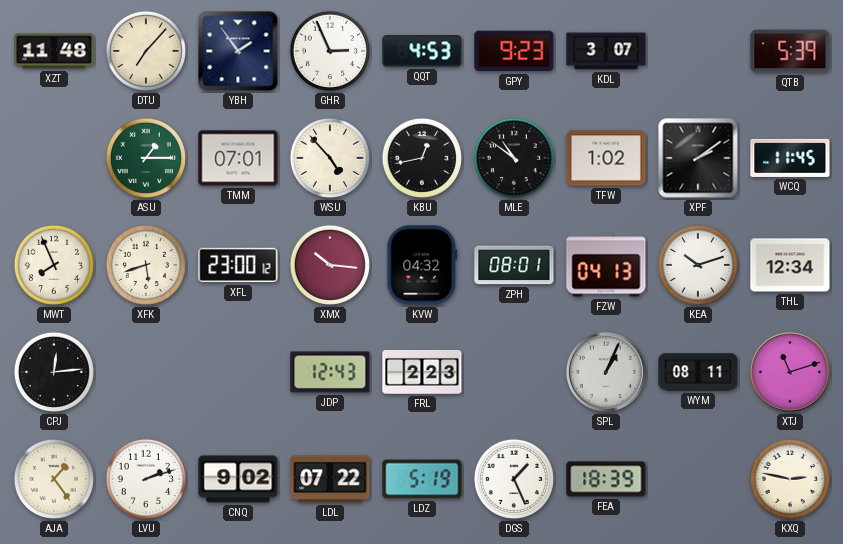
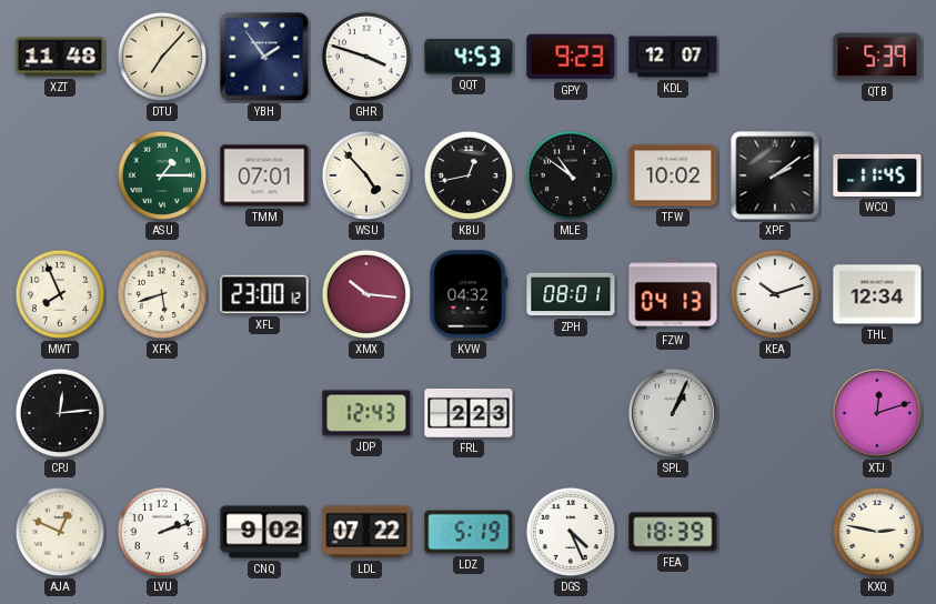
GHR: 2:56 -> 3:48
KDL: 3:07 -> 12:07
TFW: 1:02 -> 10:02
WYM: 08:11 -> none
XTJ: 11:12 -> 12:12
AJA: 1:24 -> 12:49
DGS: 1:26 -> 4:26
